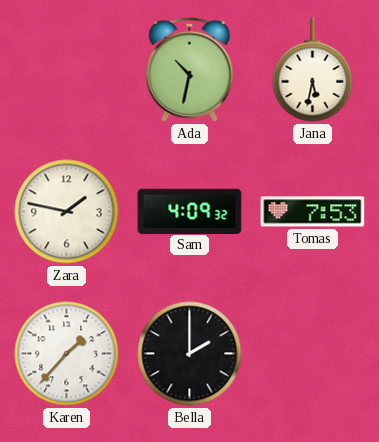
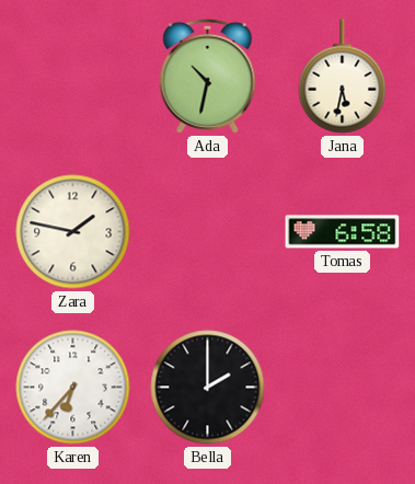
Sam: 4:09 -> none
Tomas: 7:53 -> 6:58
Karen: 1:37 -> 6:37
